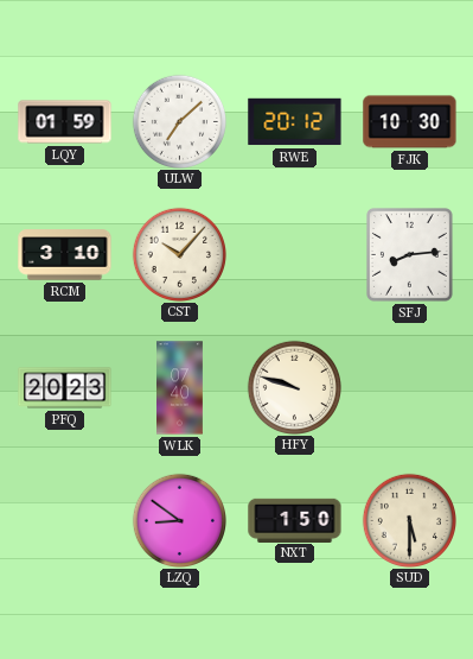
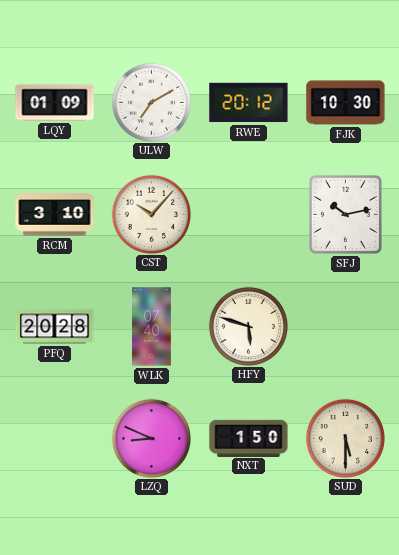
LQY: 01:59 -> 01:09
ULW: 7:08 -> 7:10
SFJ: 8:14 -> 10:13
PFQ: 20:23 -> 20:28
HFY: 9:48 -> 5:48
LZQ: 8:51 -> 8:49
